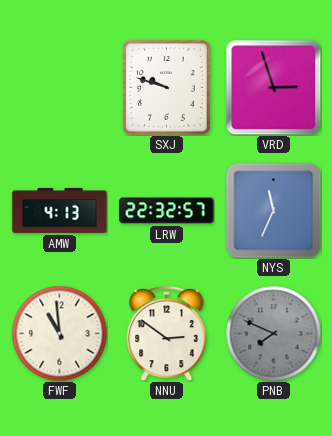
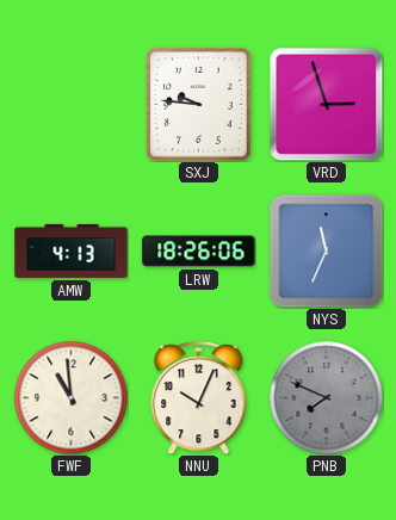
SXJ: 9:48 -> 9:46
LRW: 22:32 -> 18:26
NNU: 2:51 -> 10:04
